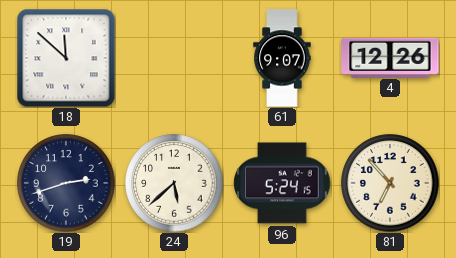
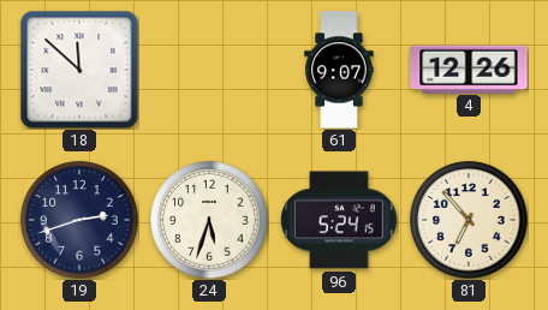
24: 5:38 -> 5:33
